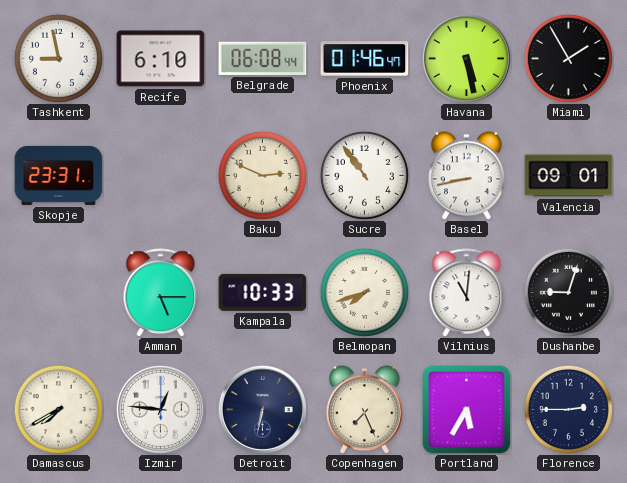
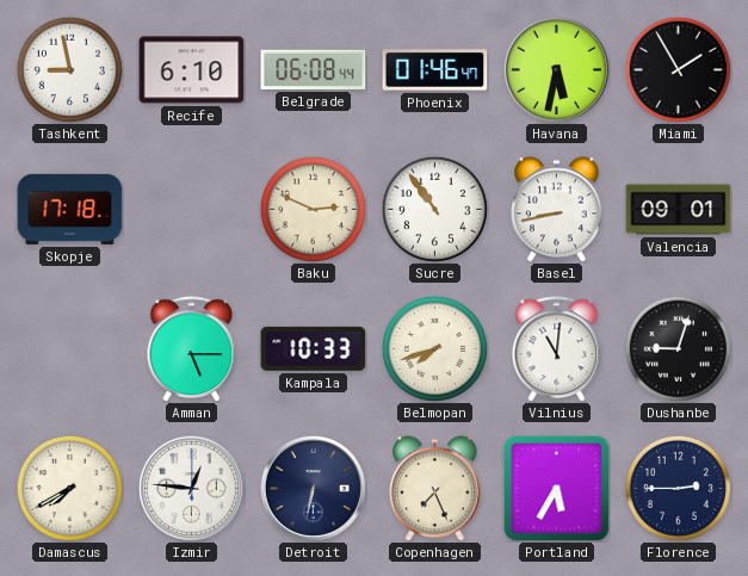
Havana: 5:28 -> 5:32
Skopje: 23:31 -> 17:18
